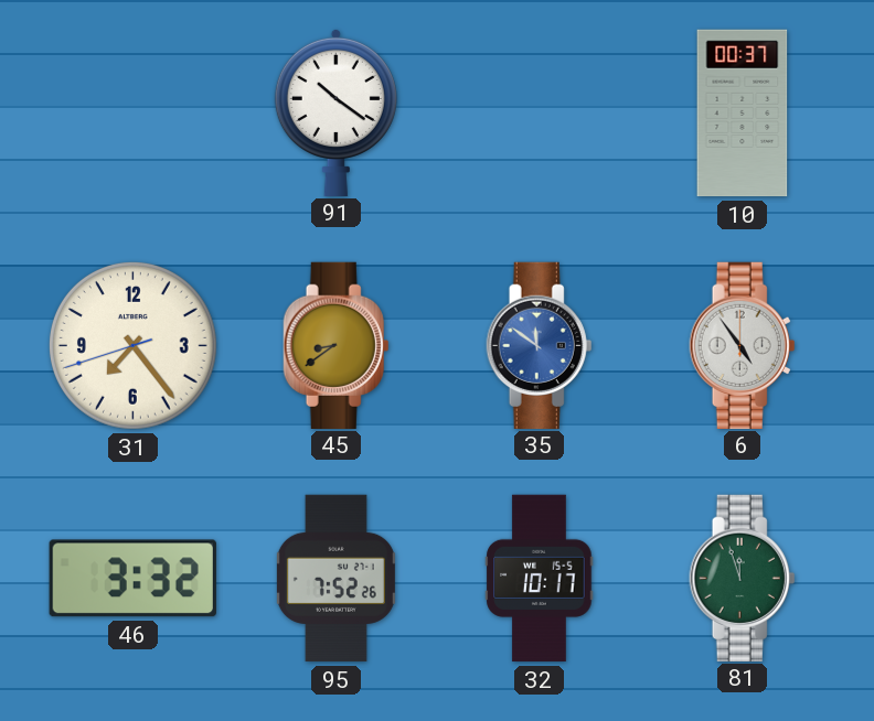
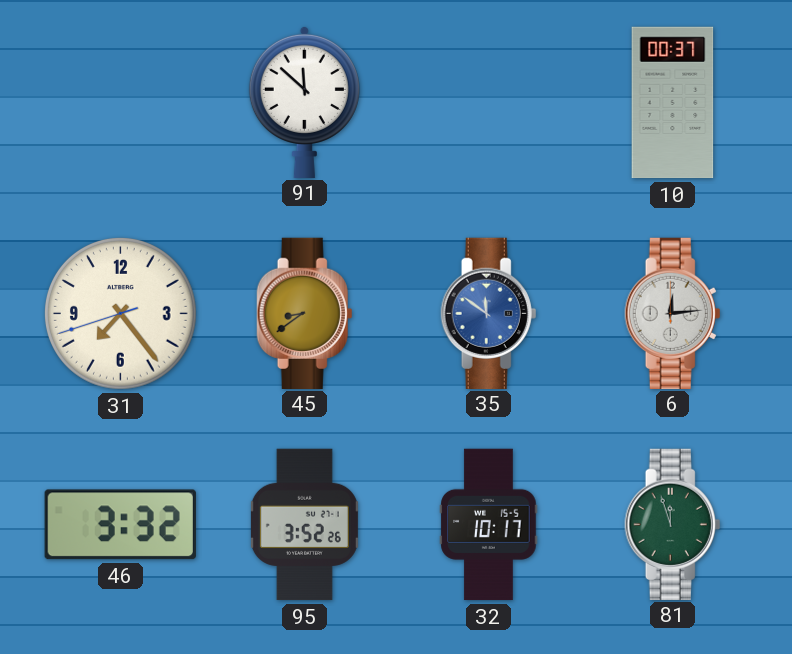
91: 10:21 -> 11:52
6: 4:54 -> 12:14
95: 7:52 -> 3:52
